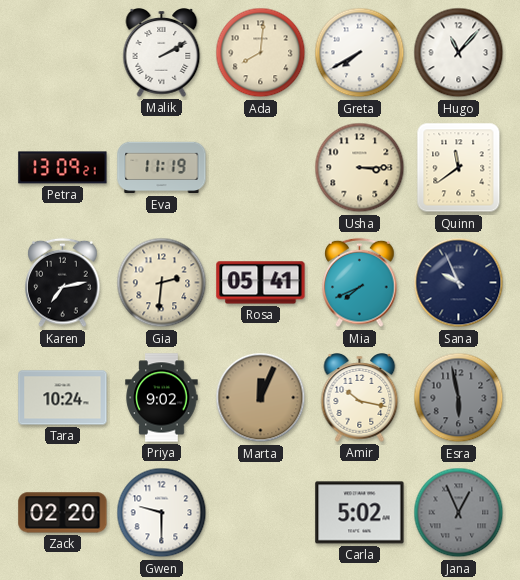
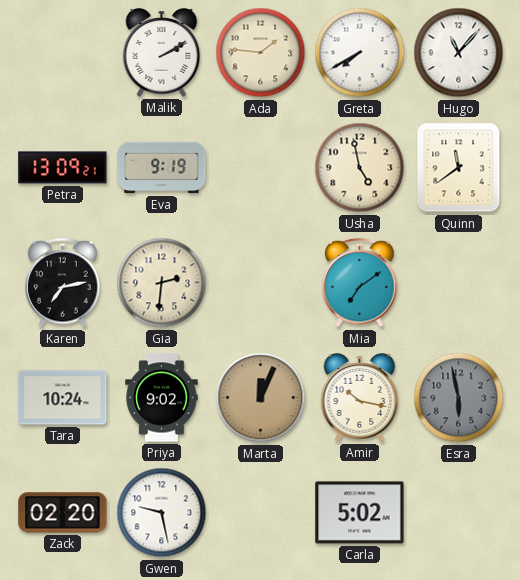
Ada: 8:01 -> 1:46
Eva: 11:19 -> 9:19
Usha: 3:15 -> 4:58
Rosa: 05:41 -> none
Mia: 7:41 -> 7:09
Sana: 9:56 -> none
Gwen: 9:30 -> 9:28
Jana: 12:56 -> none
